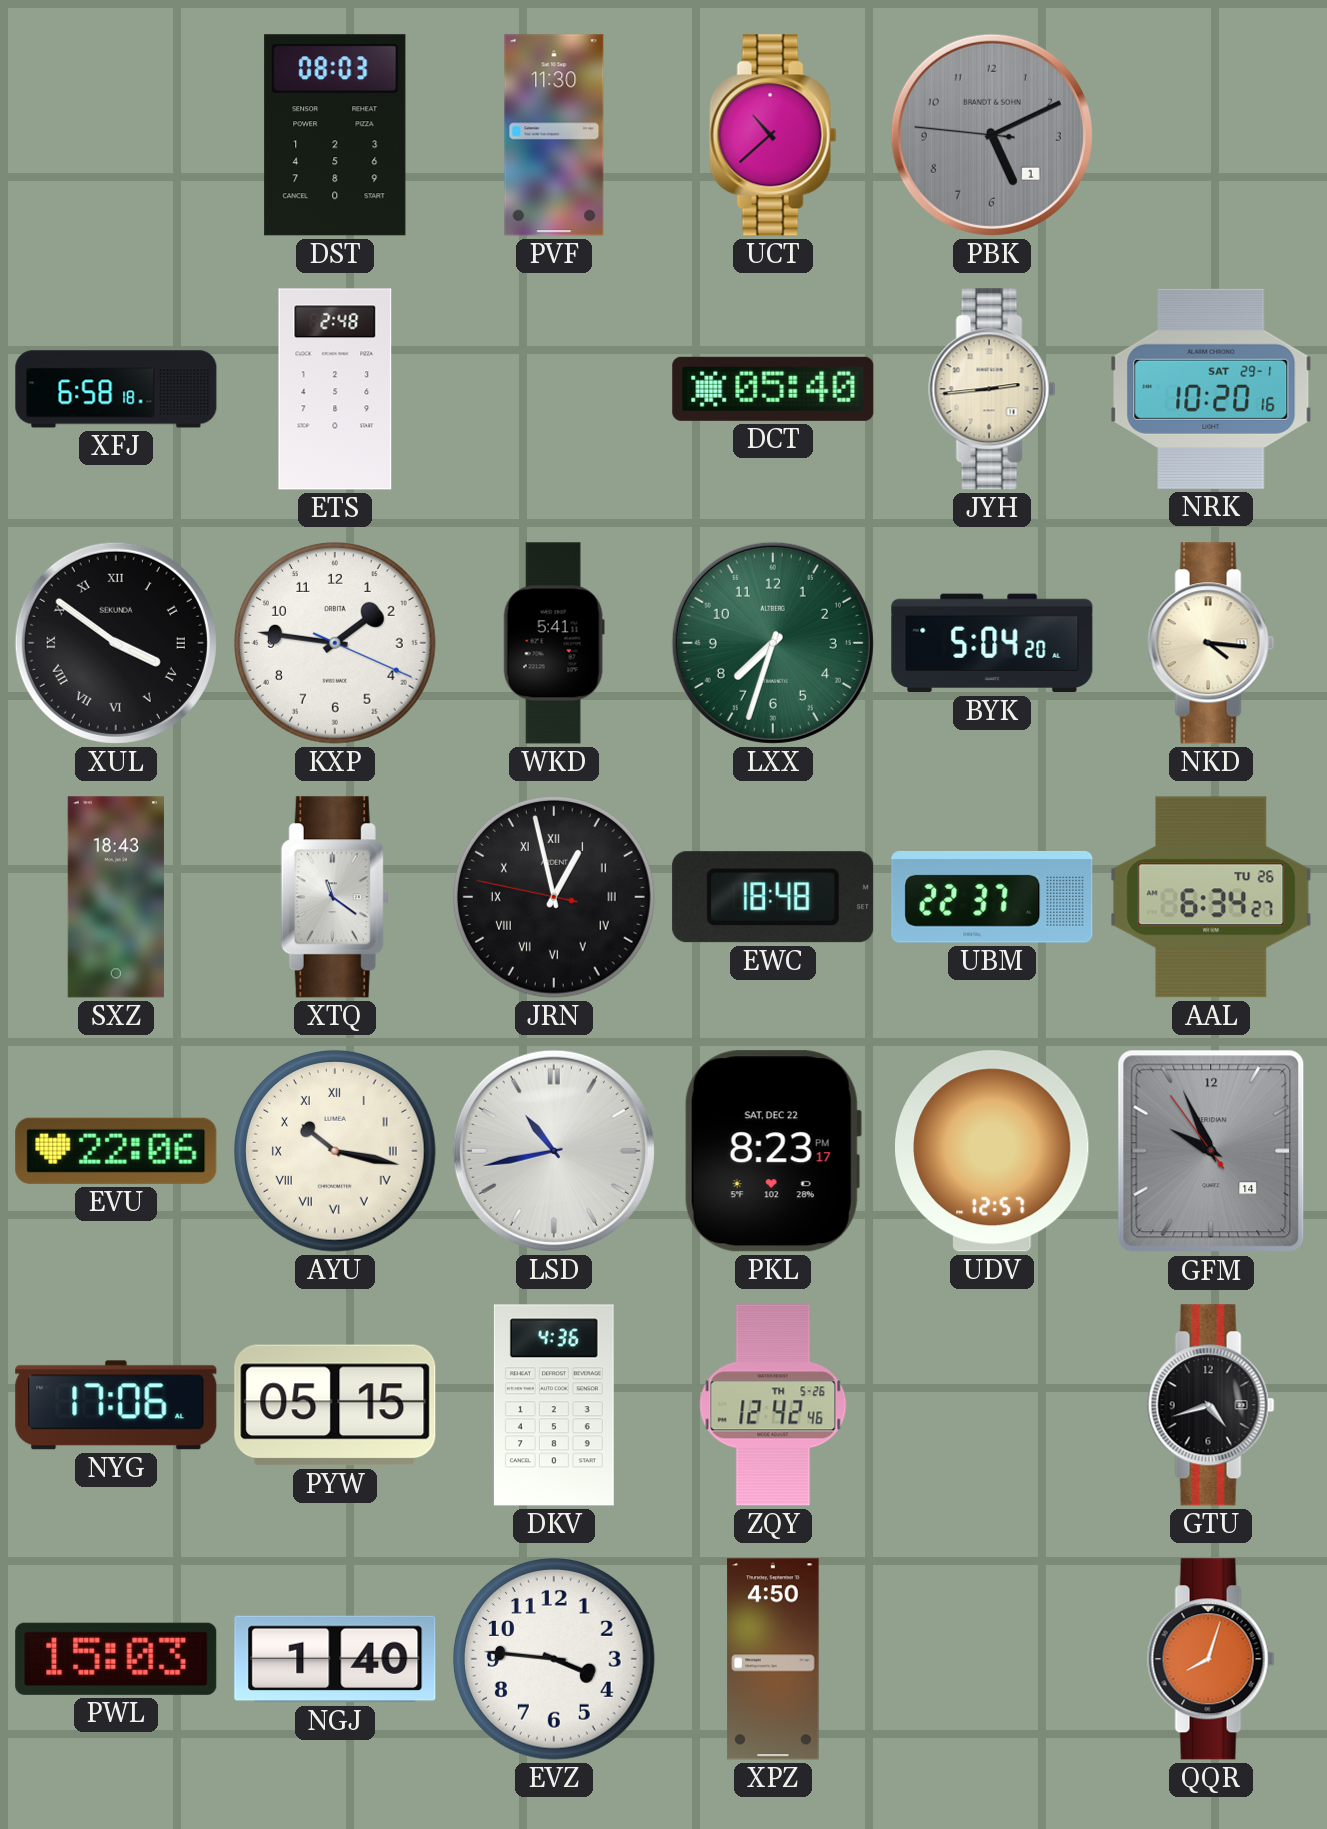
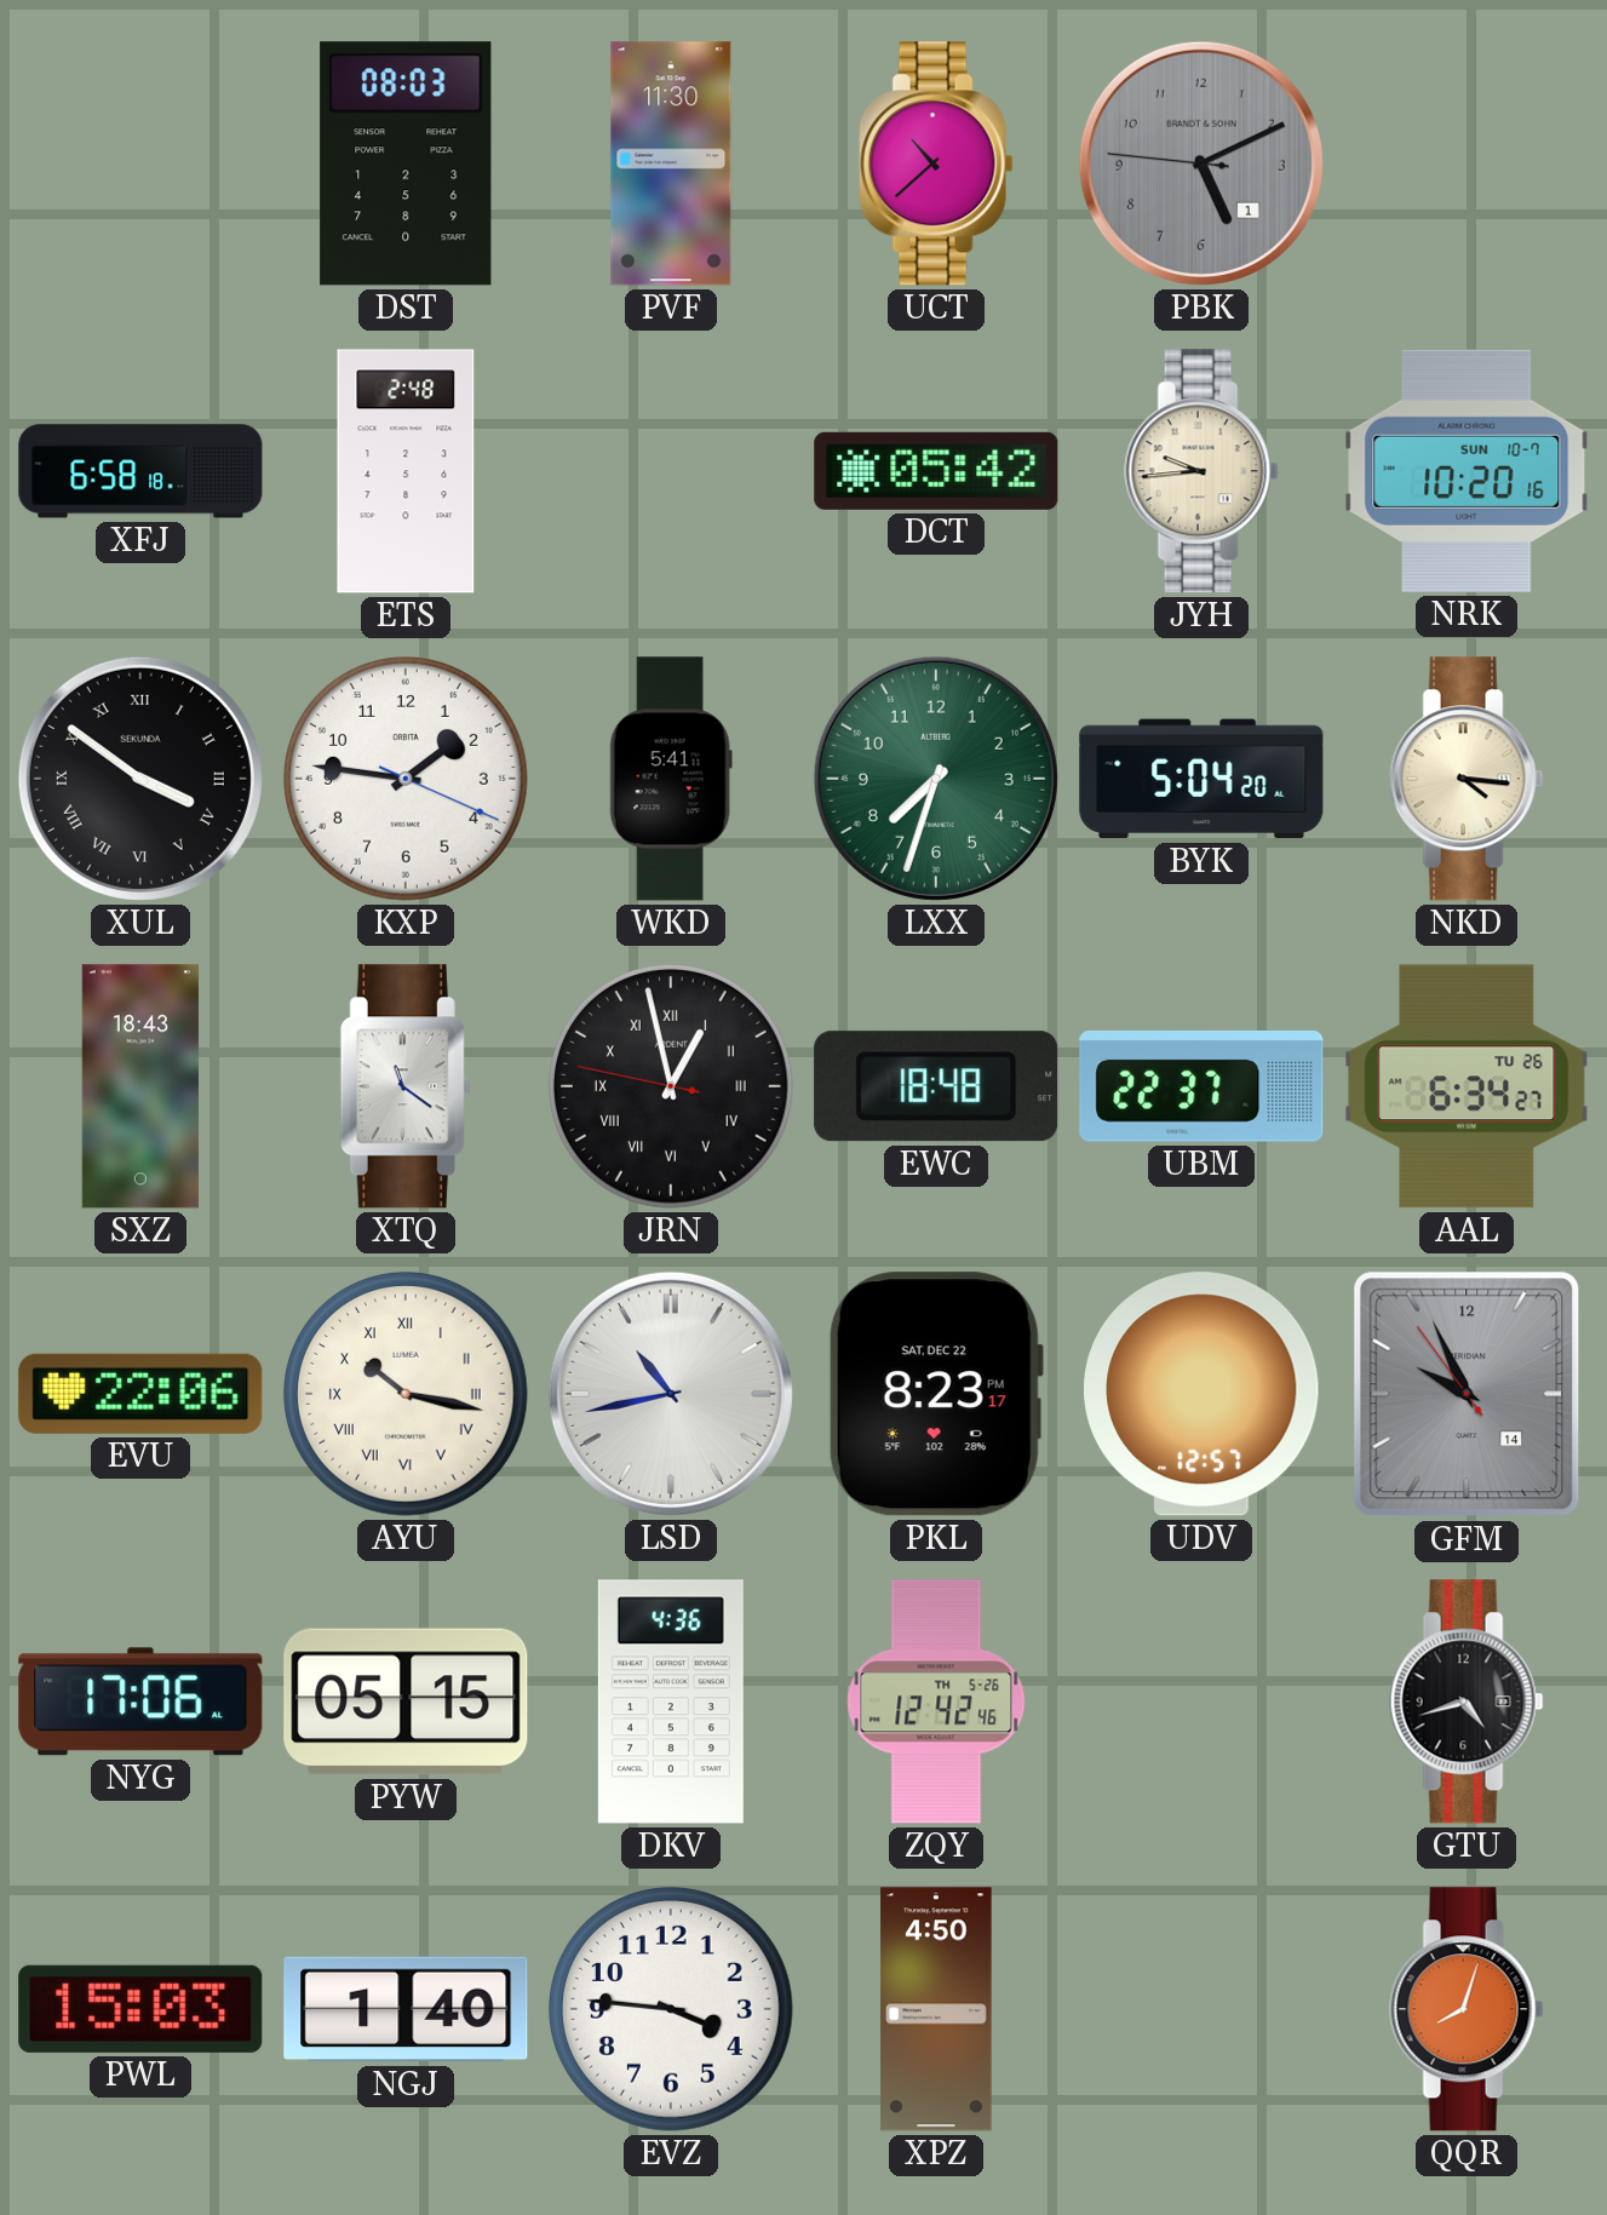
DCT: 05:40 -> 05:42
JYH: 2:44 -> 9:44
NRK date: SAT 29-1 -> SUN 10-7
